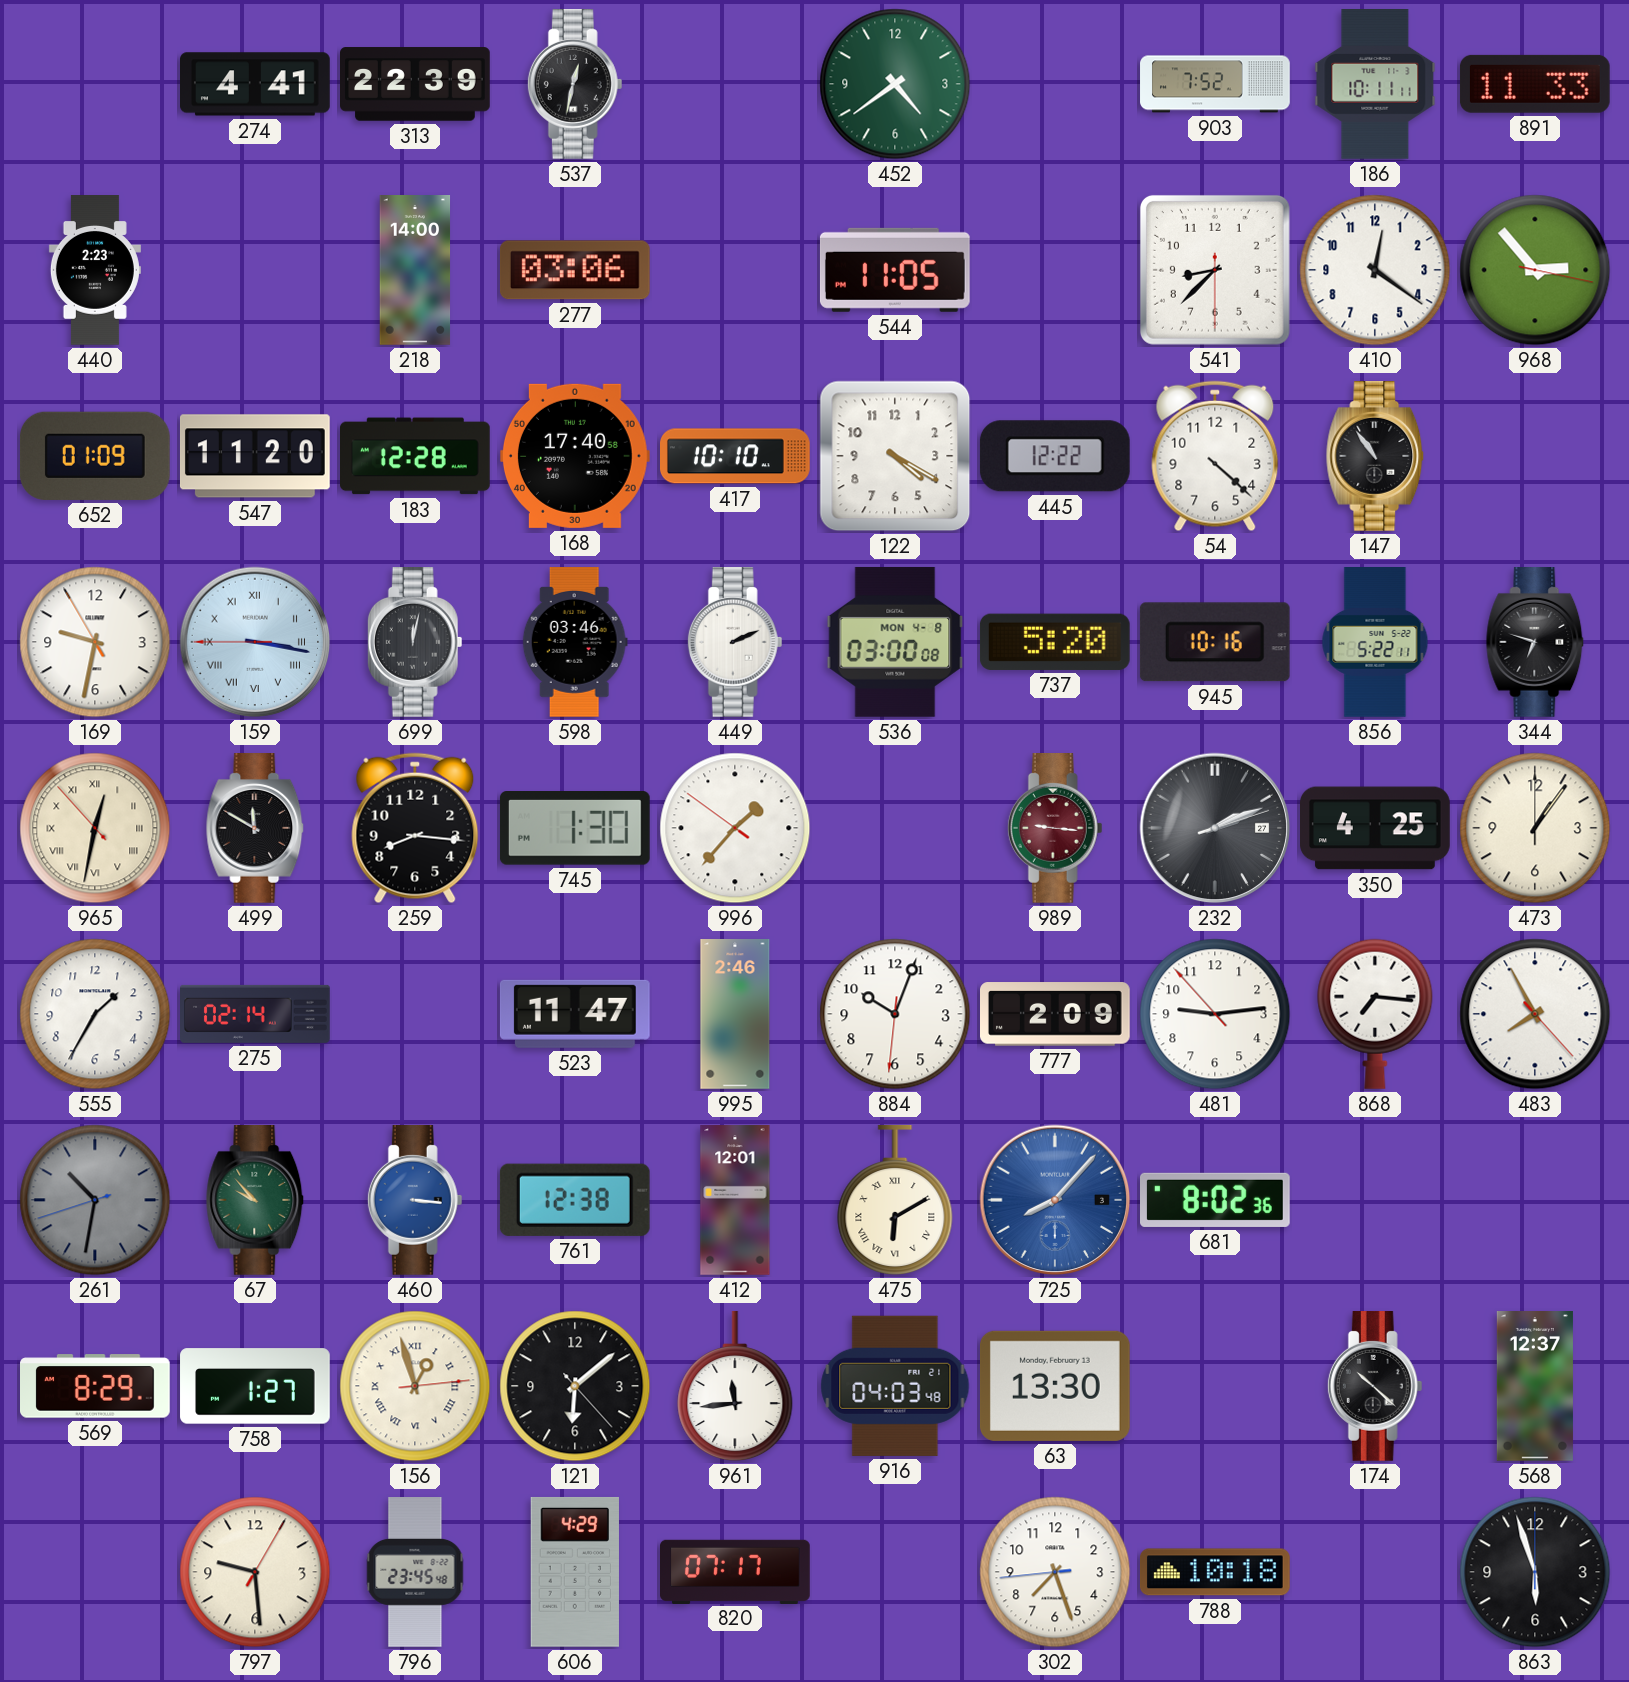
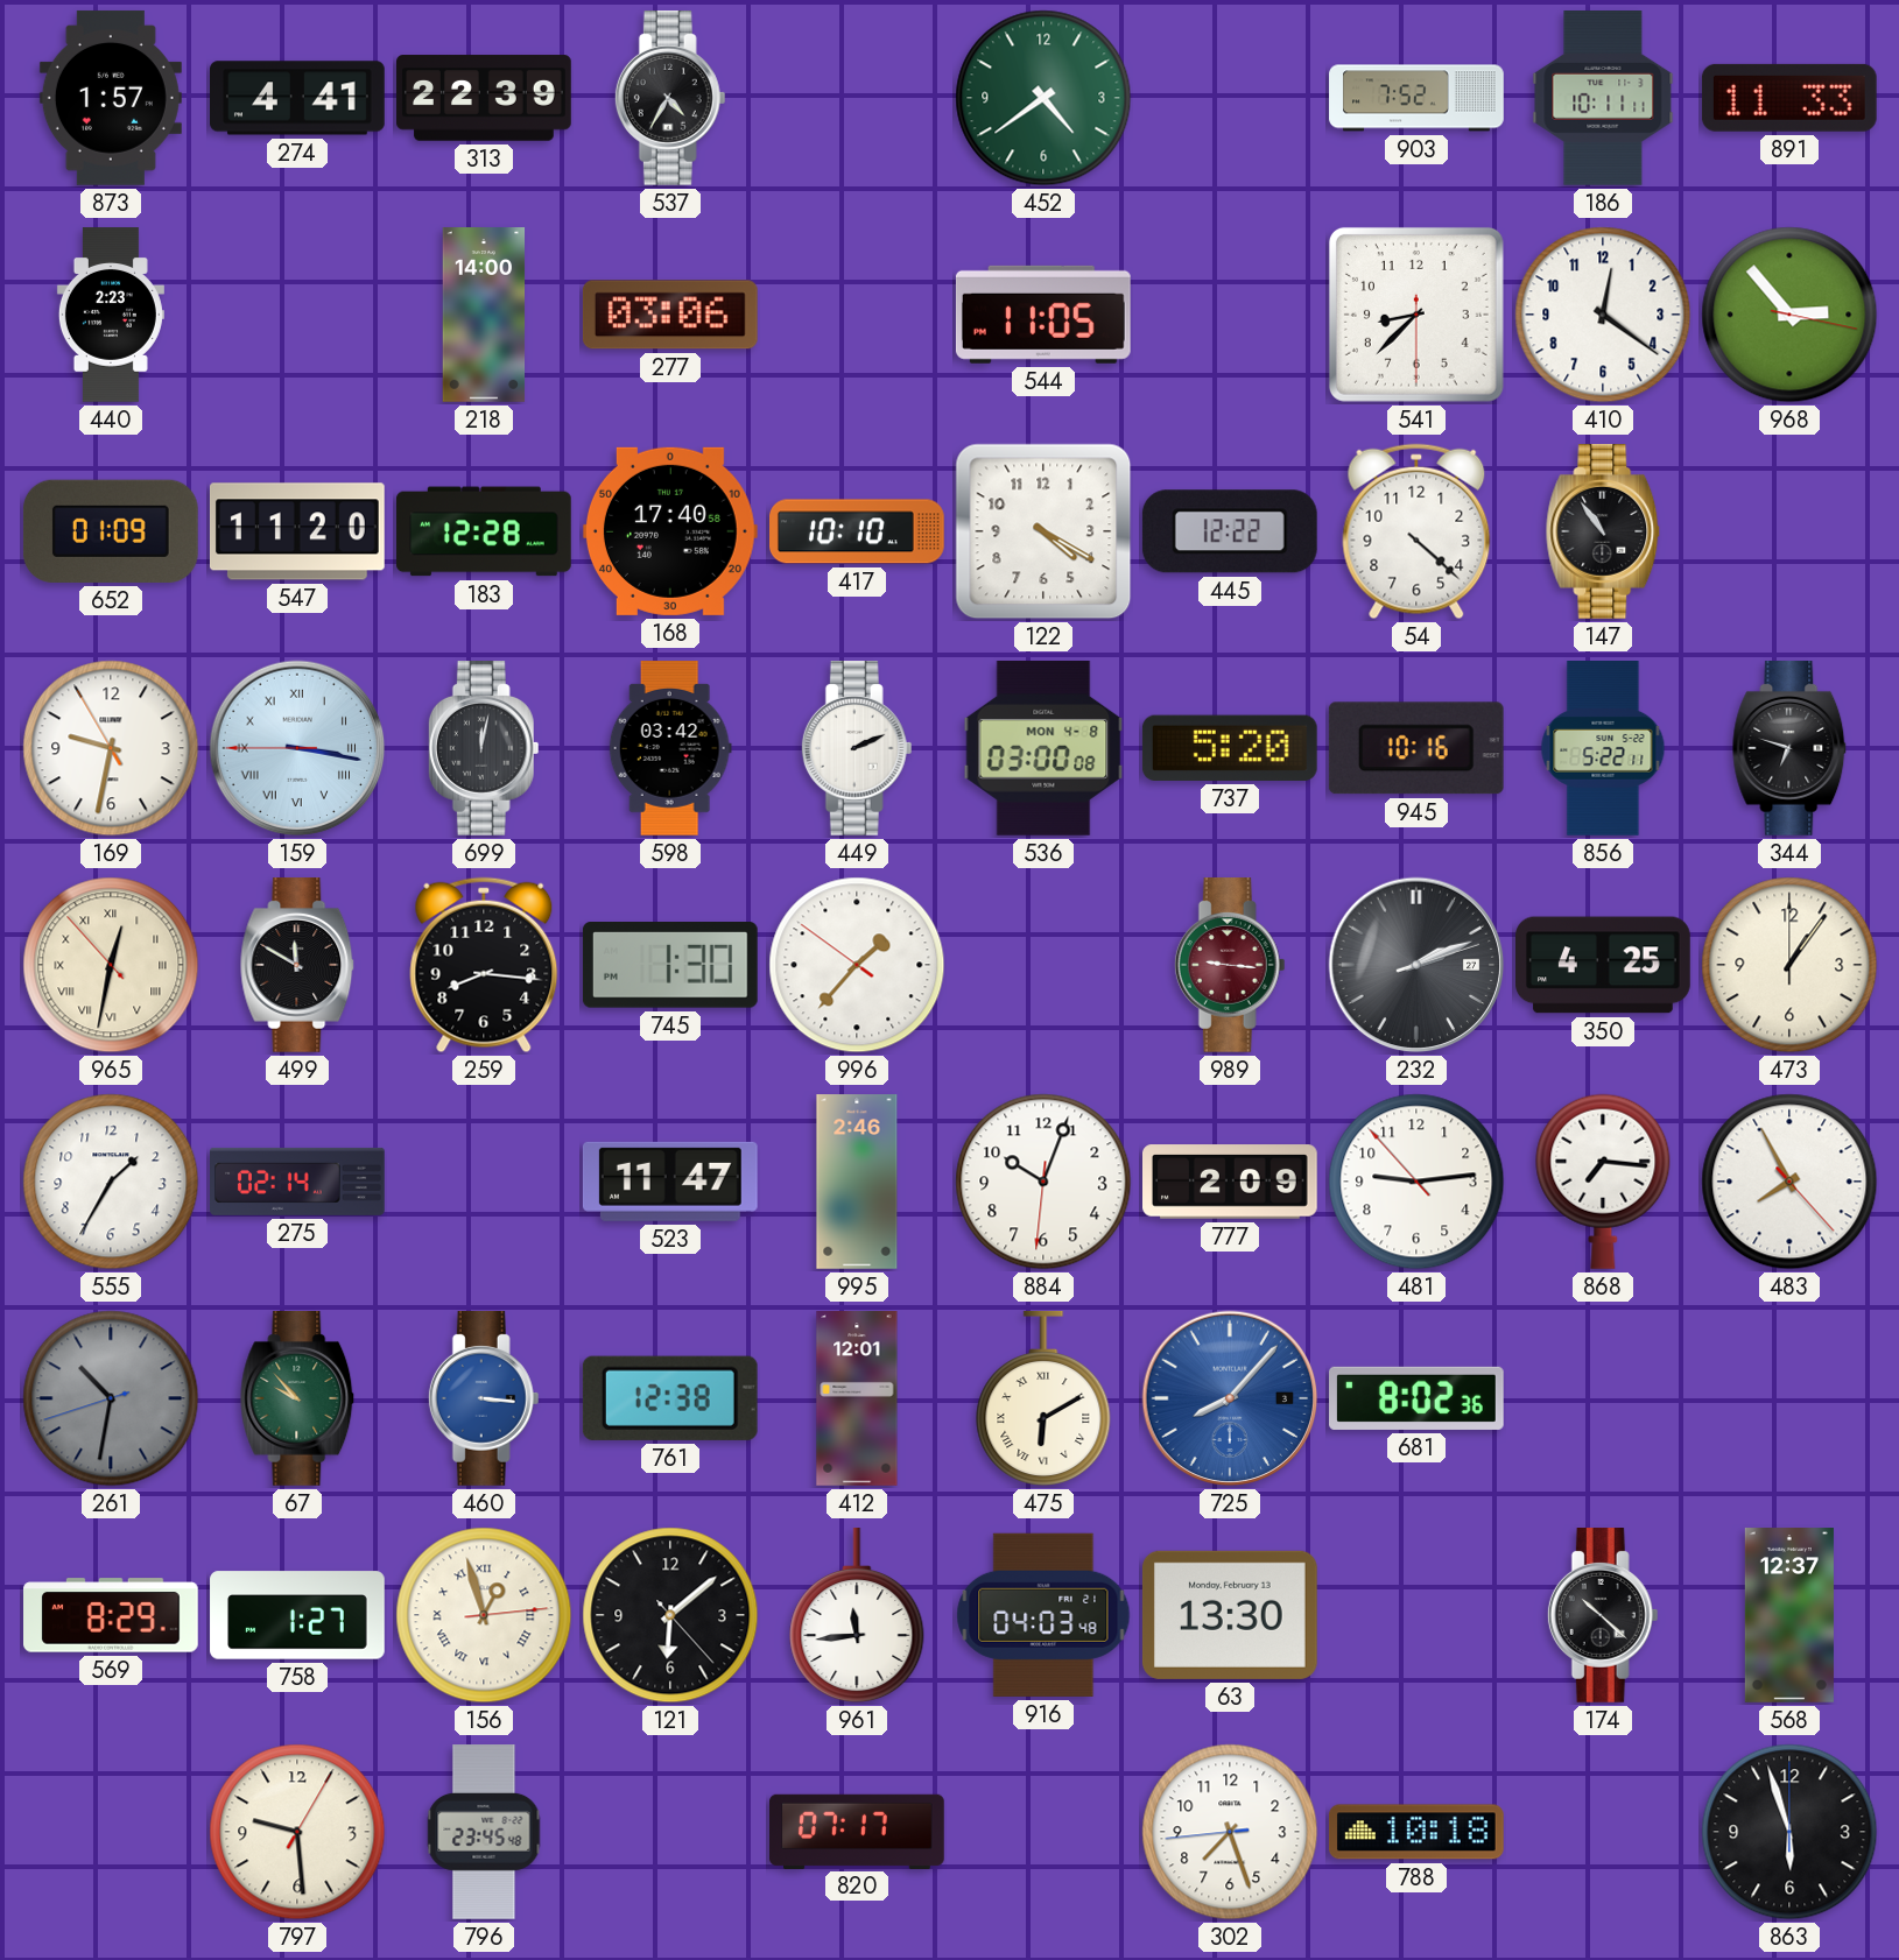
873: none -> 1:57
537: 12:32 -> 4:35
598: 03:46 -> 03:42
606: 4:29 -> none
